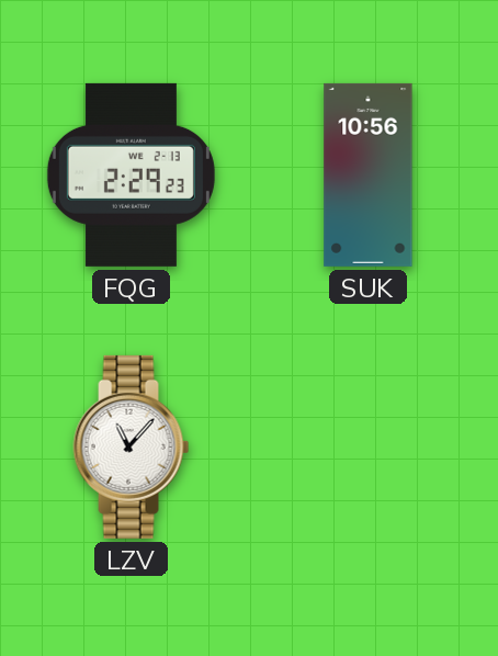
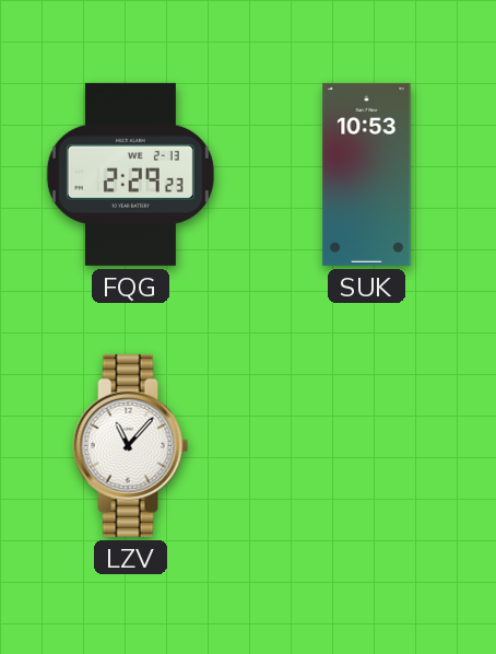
SUK: 10:56 -> 10:53
